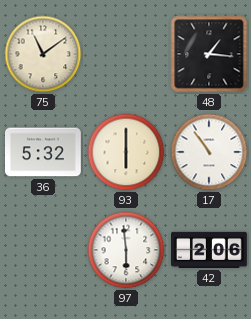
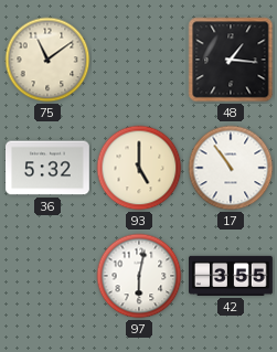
93: 6:00 -> 5:00
97: 5:59 -> 6:02
42: 2:06 -> 3:55
